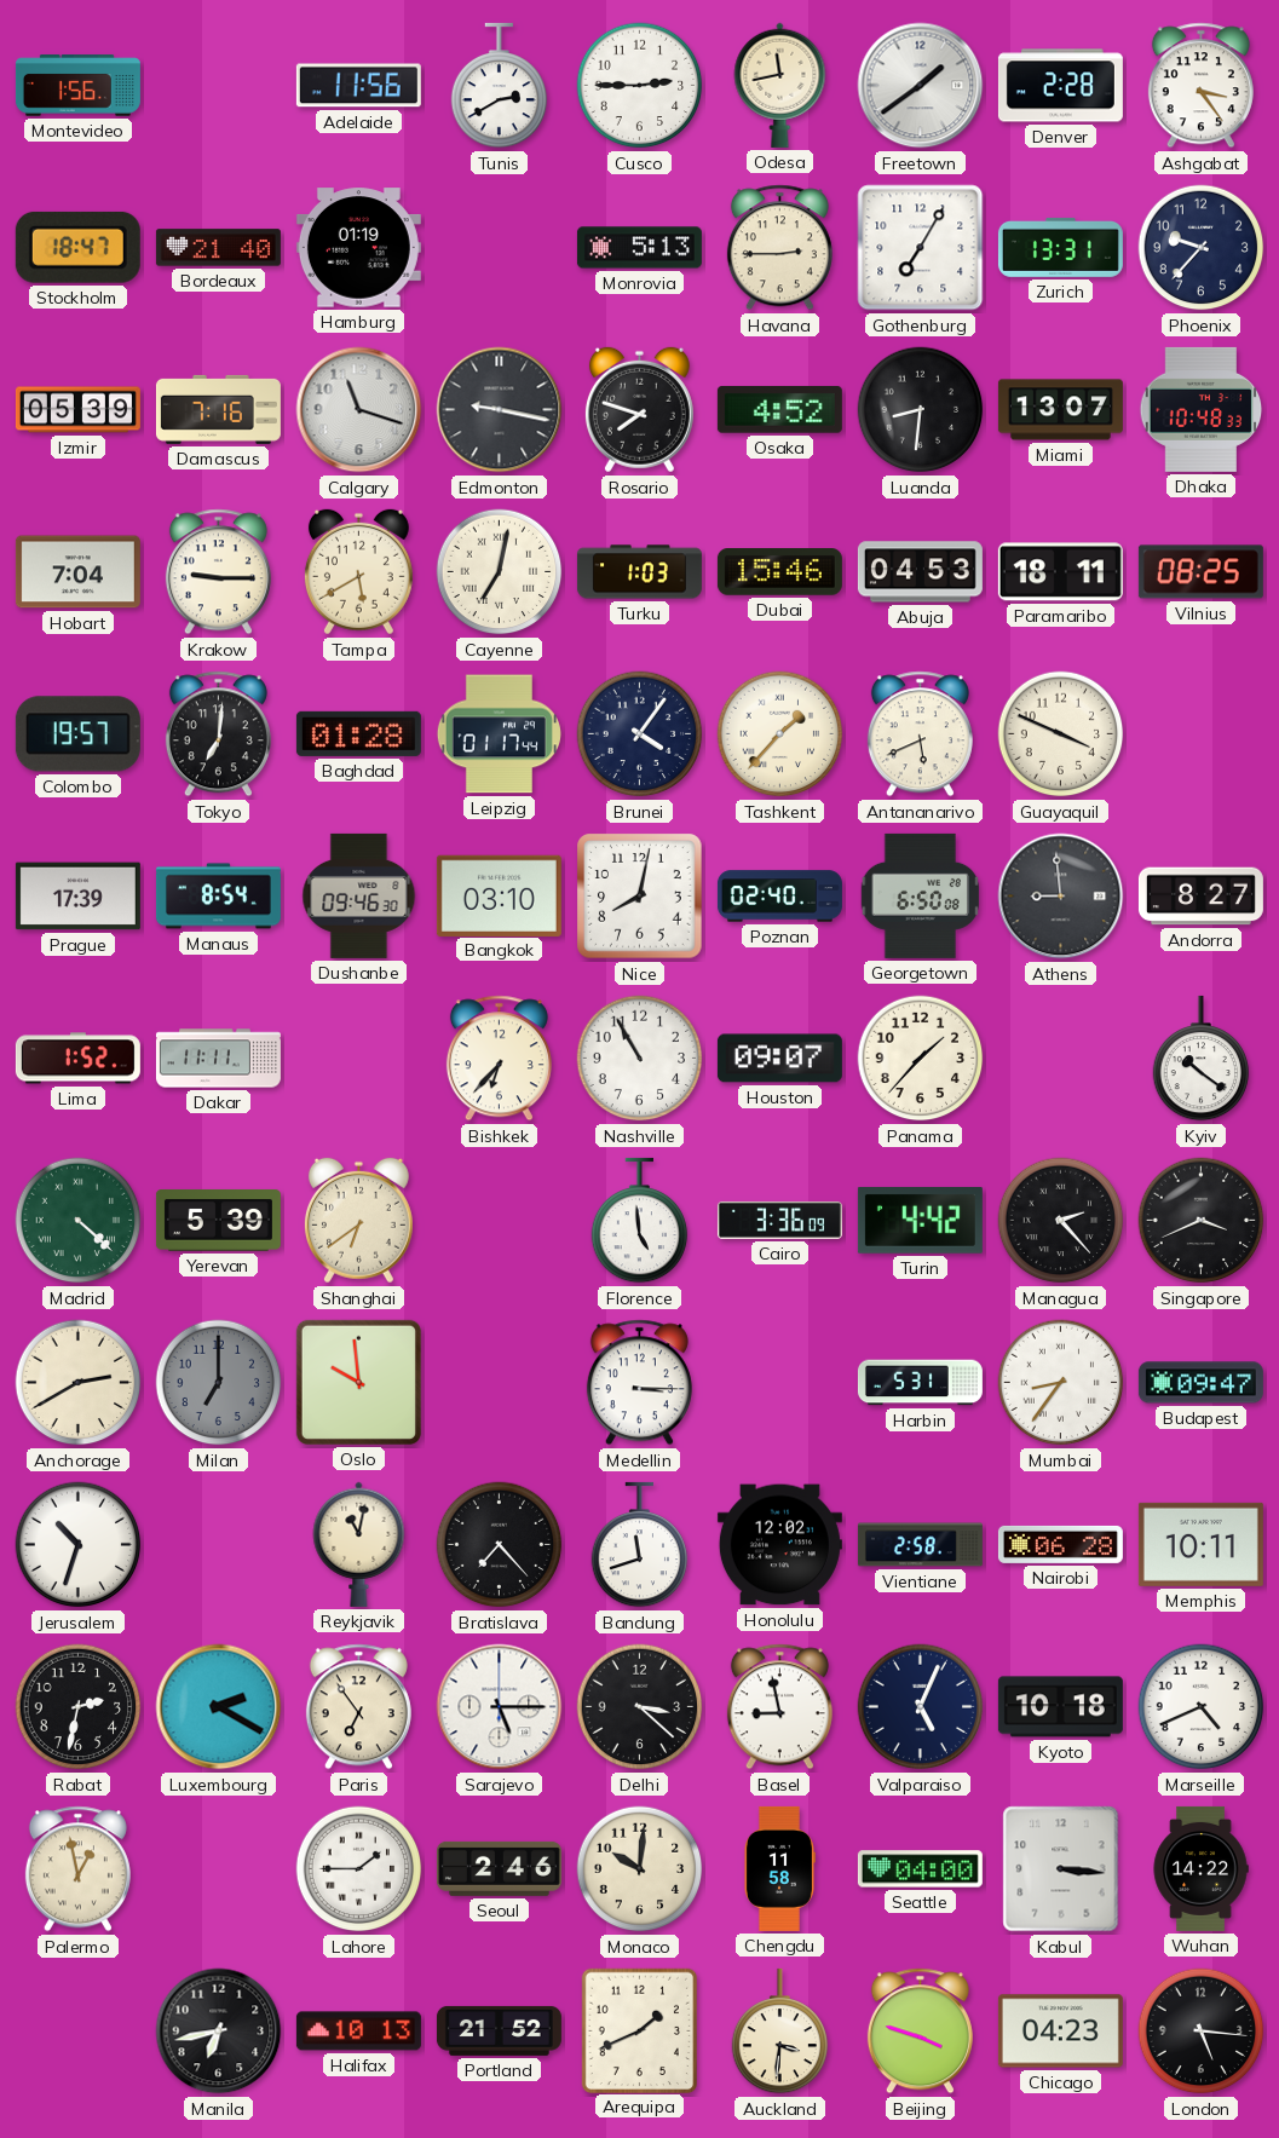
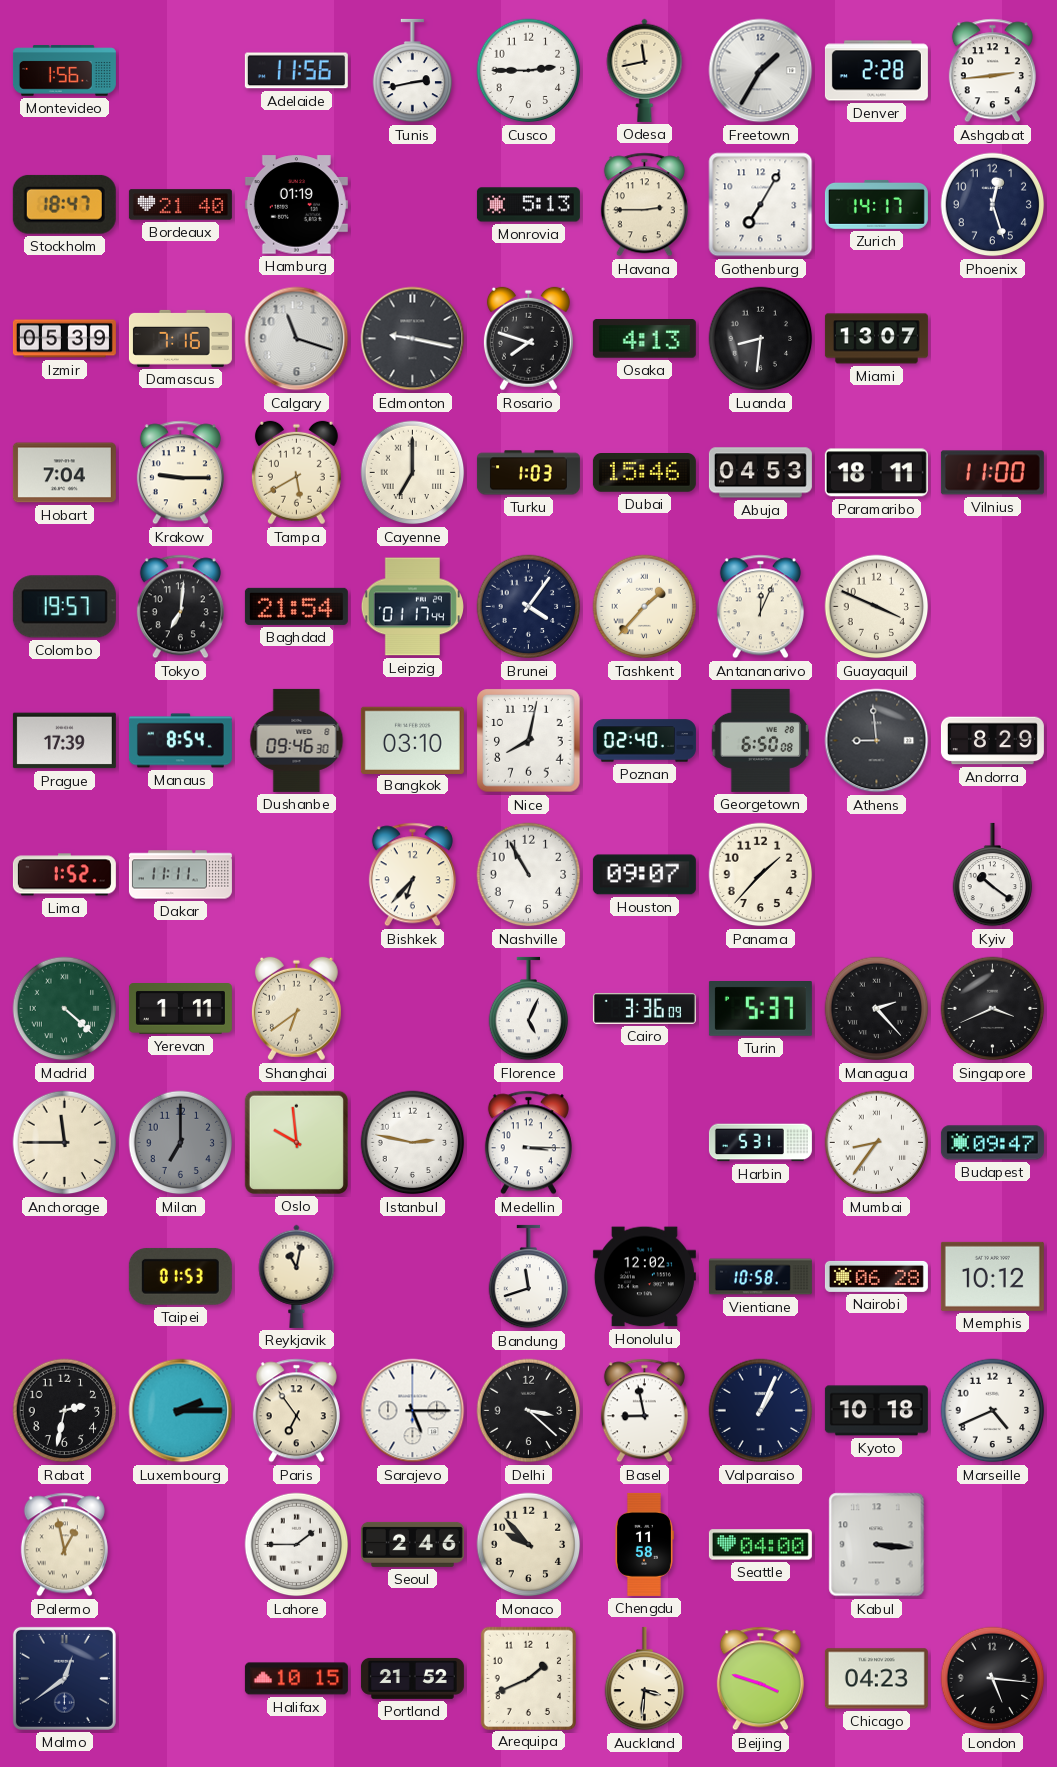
Tunis: 2:40 -> 2:43
Freetown: 1:39 -> 1:35
Ashgabat: 3:24 -> 2:44
Zurich: 13:31 -> 14:17
Phoenix: 9:37 -> 12:27
Osaka: 4:52 -> 4:13
Dhaka: 10:48 -> none
Cayenne: 7:02 -> 7:00
Vilnius: 08:25 -> 11:00
Baghdad: 01:28 -> 21:54
Antananarivo: 5:41 -> 12:04
Andorra: 8:27 -> 8:29
Yerevan: 5:39 -> 1:11
Florence: 4:59 -> 5:04
Turin: 4:42 -> 5:37
Anchorage: 2:40 -> 11:45
Istanbul: none -> 2:47
Jerusalem: 10:33 -> none
Taipei: none -> 01:53
Bratislava: 7:23 -> none
Vientiane: 2:58 -> 10:58
Memphis: 10:11 -> 10:12
Luxembourg: 2:20 -> 2:15
Valparaiso: 5:04 -> 1:04
Monaco: 10:01 -> 9:53
Wuhan: 14:22 -> none
Malmo: none -> 12:39
Manila: 6:43 -> none
Halifax: 10:13 -> 10:15
